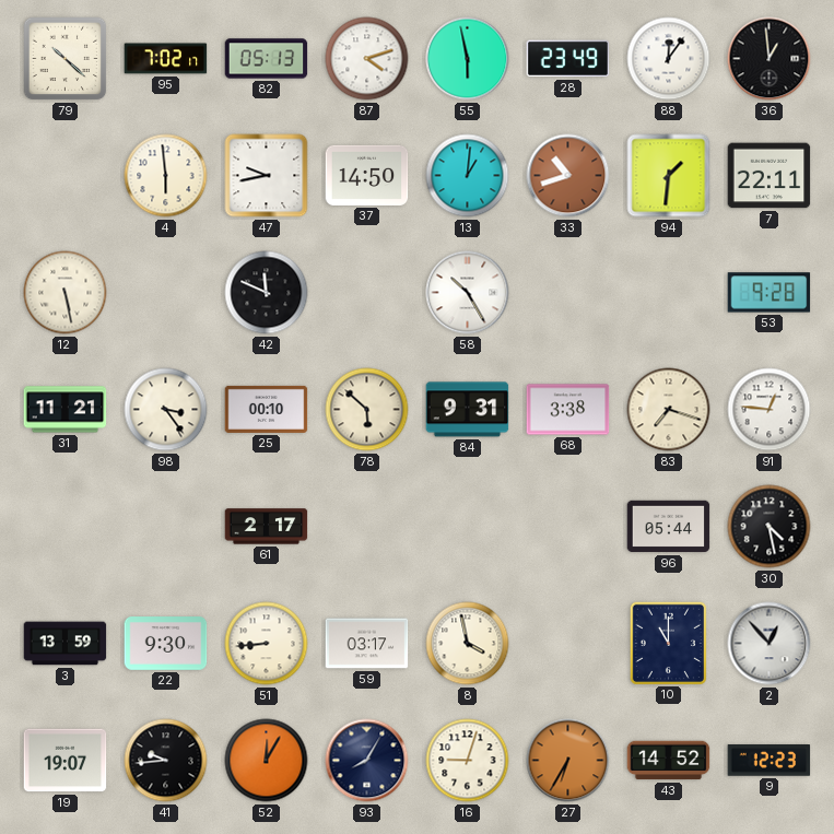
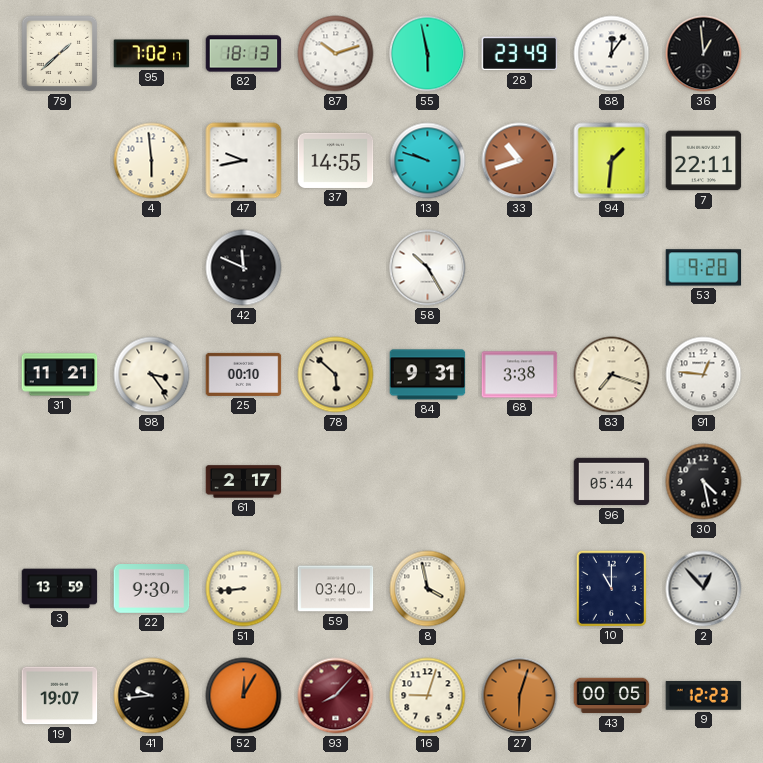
79: 10:22 -> 1:38
82: 05:13 -> 18:13
87: 4:12 -> 10:12
37: 14:50 -> 14:55
13: 1:01 -> 9:48
12: 5:28 -> none
59: 03:17 -> 03:40
93: 8:05 -> 8:07
93 dial: navy -> burgundy
27: 6:35 -> 6:03
43: 14:52 -> 00:05
